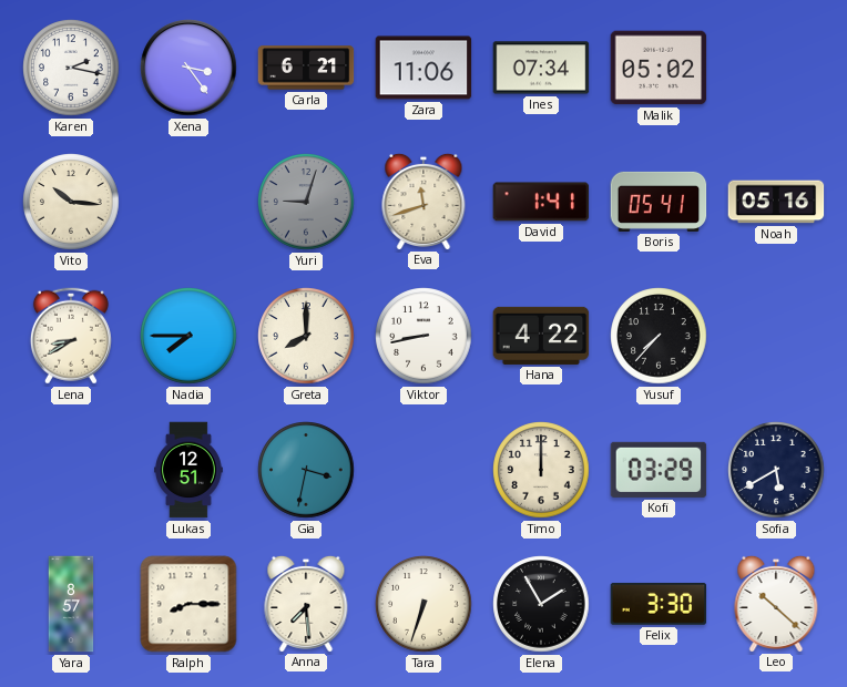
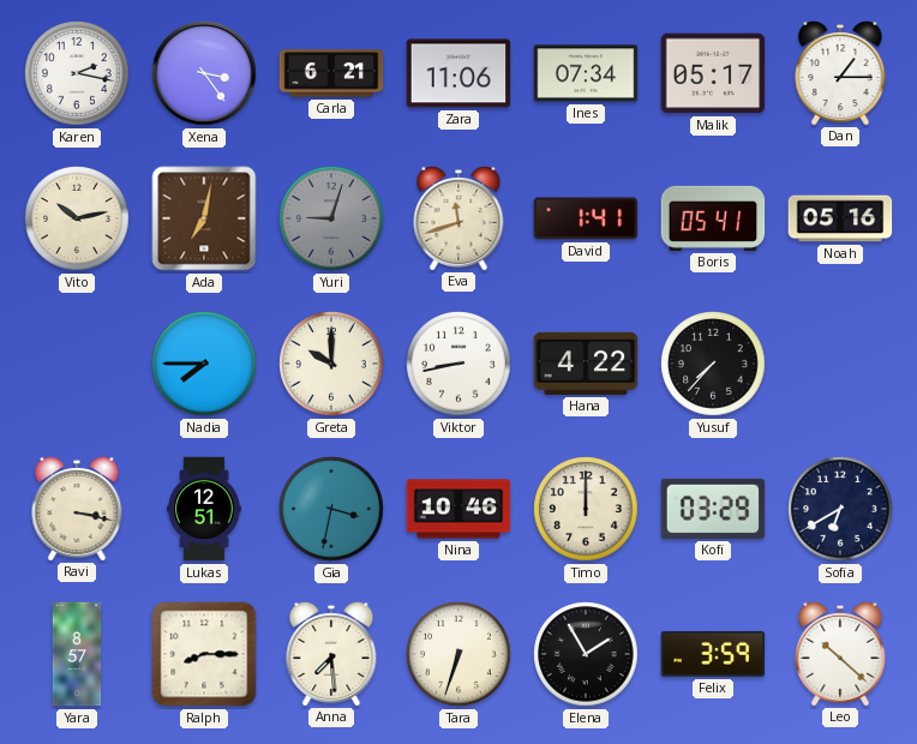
Malik: 05:02 -> 05:17
Dan: none -> 1:15
Vito: 10:16 -> 10:13
Ada: none -> 7:02
Lena: 8:40 -> none
Greta: 8:00 -> 10:00
Ravi: none -> 3:17
Nina: none -> 10:46
Sofia: 5:40 -> 6:40
Felix: 3:30 -> 3:59
